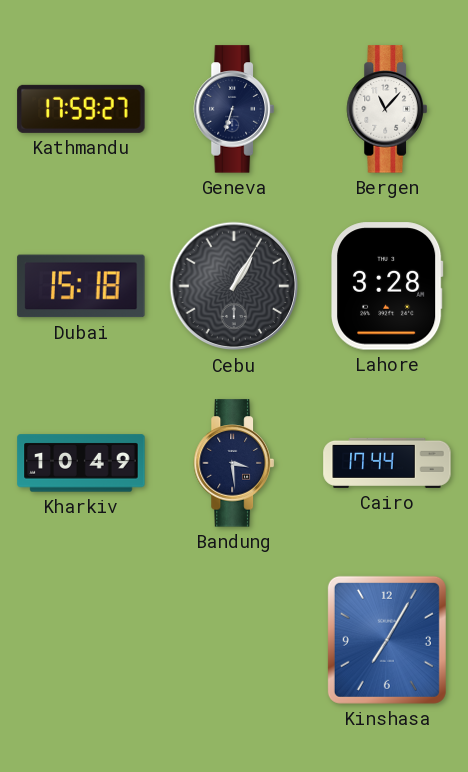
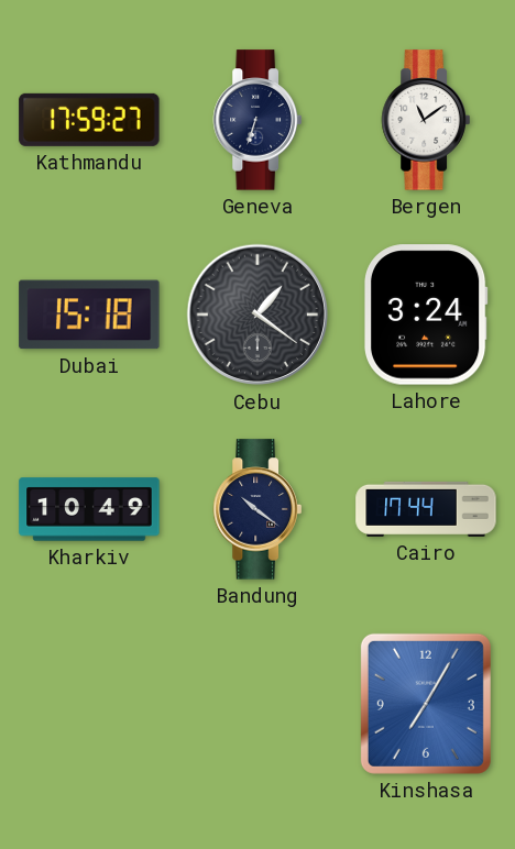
Bergen: 11:07 -> 11:09
Cebu: 1:05 -> 1:21
Lahore: 3:28 -> 3:24
Bandung: 3:29 -> 10:21
